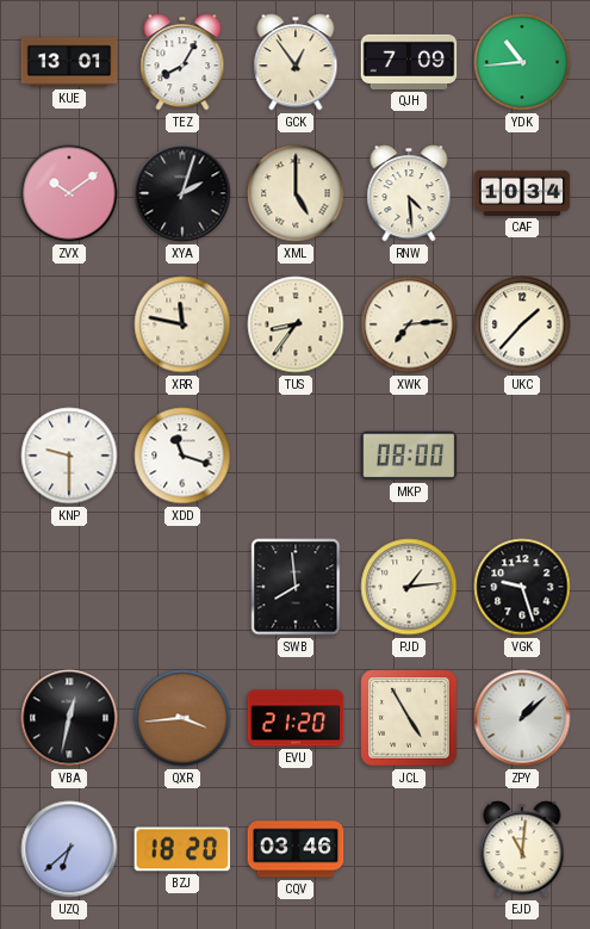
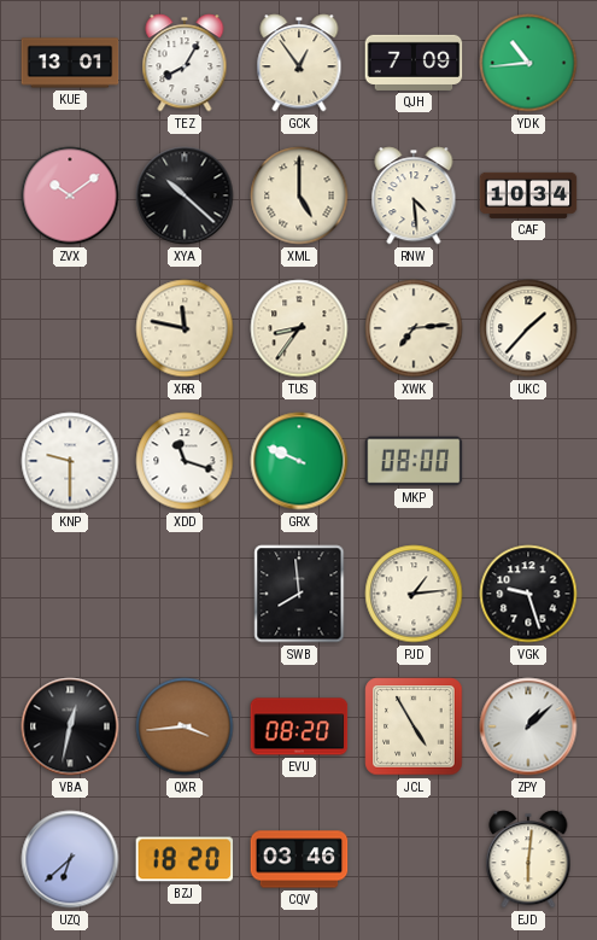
XYA: 2:03 -> 10:22
GRX: none -> 9:49
EVU: 21:20 -> 08:20
EJD: 11:01 -> 6:01
